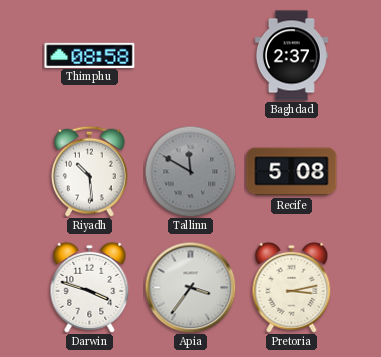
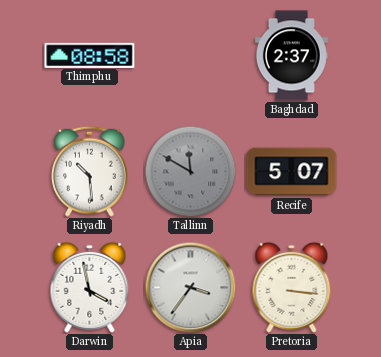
Recife: 5:08 -> 5:07
Darwin: 3:48 -> 3:58
Pretoria: 3:13 -> 3:16
